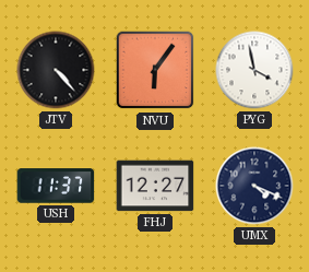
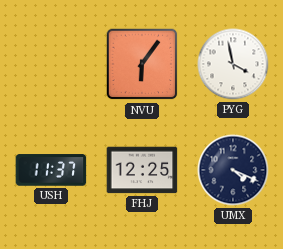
JTV: 4:23 -> none
FHJ: 12:27 -> 12:25
